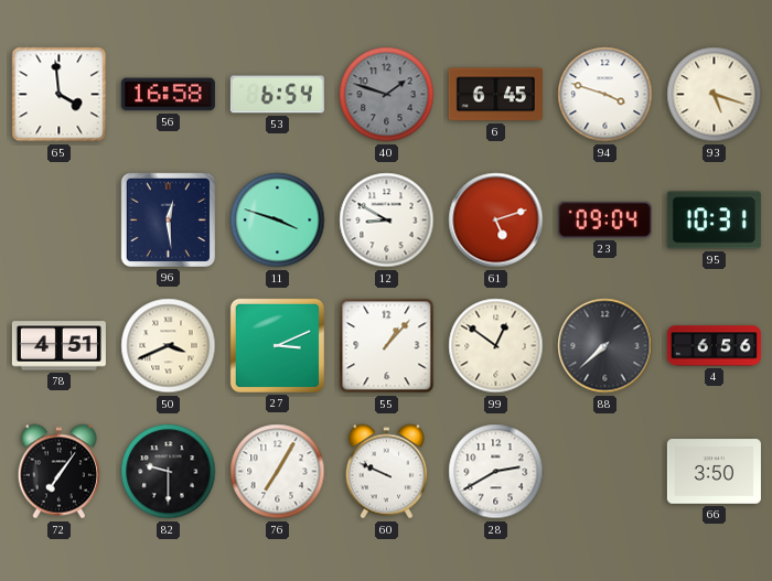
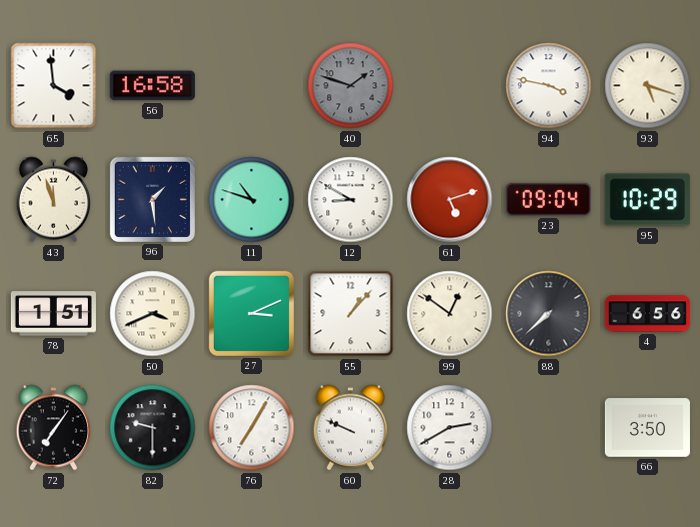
53: 6:54 -> none
6: 6:45 -> none
94: 3:48 -> 3:47
43: none -> 11:57
96: 12:29 -> 1:29
11: 3:48 -> 10:48
95: 10:31 -> 10:29
78: 4:51 -> 1:51
